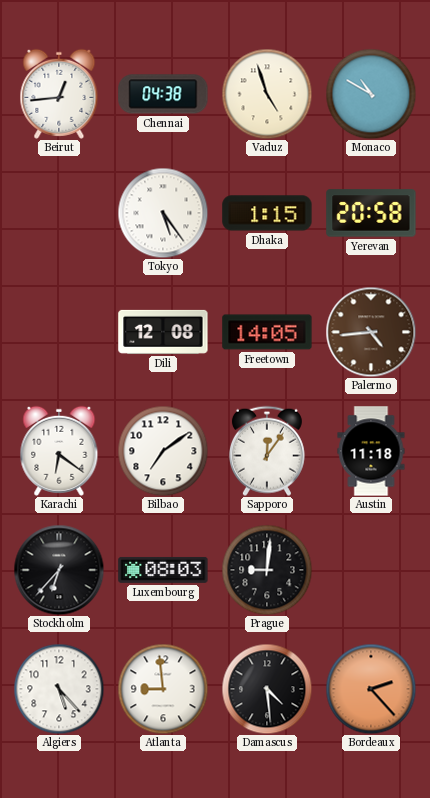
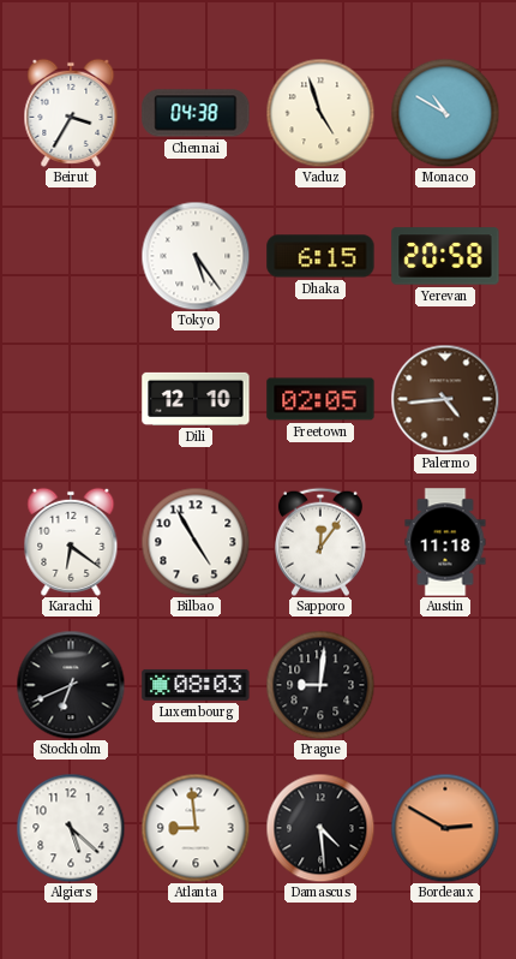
Beirut: 12:44 -> 3:35
Dhaka: 1:15 -> 6:15
Dili: 12:08 -> 12:10
Freetown: 14:05 -> 02:05
Bilbao: 7:09 -> 4:55
Stockholm: 6:37 -> 6:41
Algiers: 5:23 -> 5:22
Bordeaux: 2:23 -> 2:50
